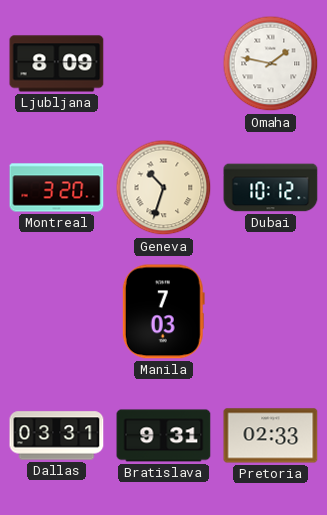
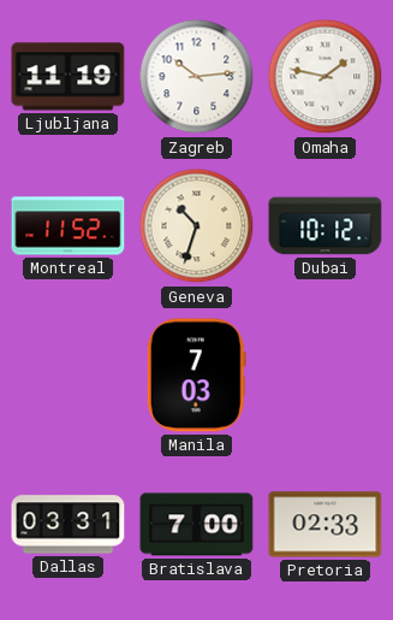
Ljubljana: 8:09 -> 11:19
Zagreb: none -> 10:14
Montreal: 3:20 -> 11:52
Bratislava: 9:31 -> 7:00
